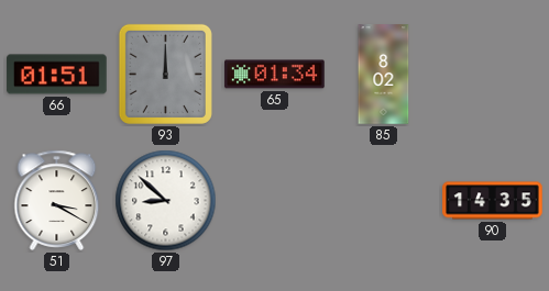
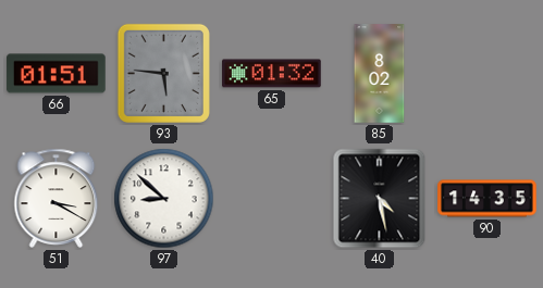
93: 12:00 -> 5:46
65: 01:34 -> 01:32
40: none -> 4:28
